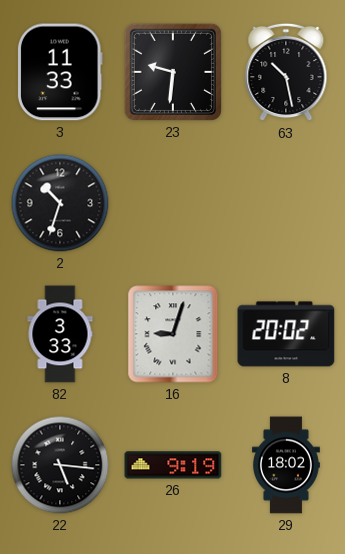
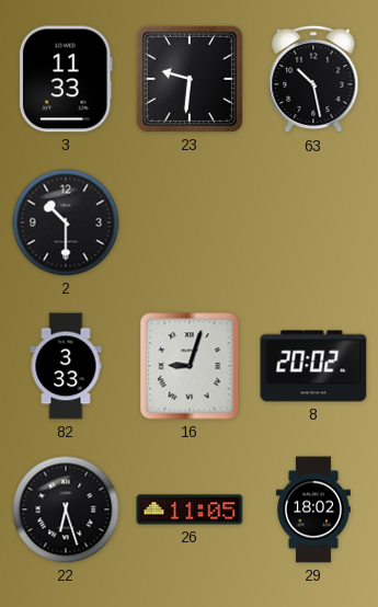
2: 10:33 -> 10:30
22: 5:16 -> 6:27
26: 9:19 -> 11:05
